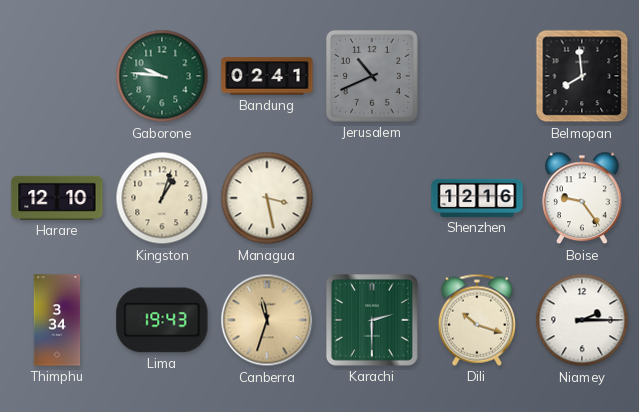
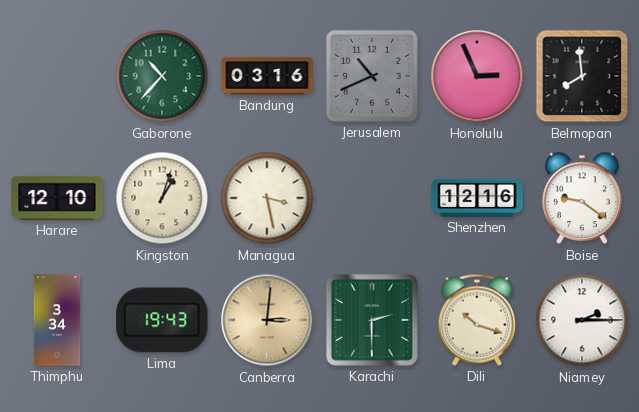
Gaborone: 9:46 -> 10:37
Bandung: 02:41 -> 03:16
Honolulu: none -> 2:56
Boise: 9:24 -> 9:21
Canberra: 11:33 -> 3:01
